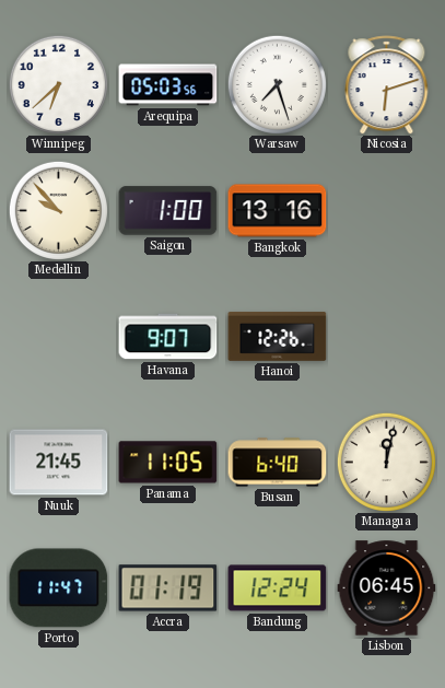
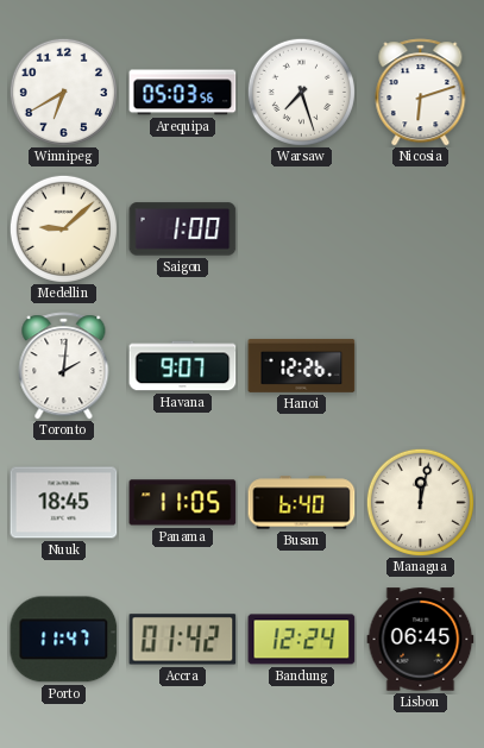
Winnipeg: 6:38 -> 6:40
Medellin: 9:53 -> 9:08
Bangkok: 13:16 -> none
Toronto: none -> 2:01
Nuuk: 21:45 -> 18:45
Accra: 01:19 -> 01:42
